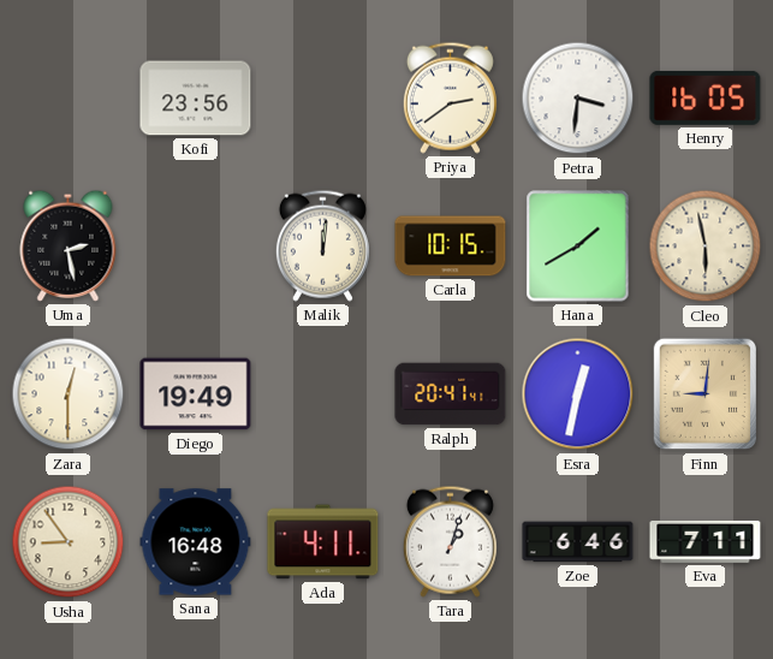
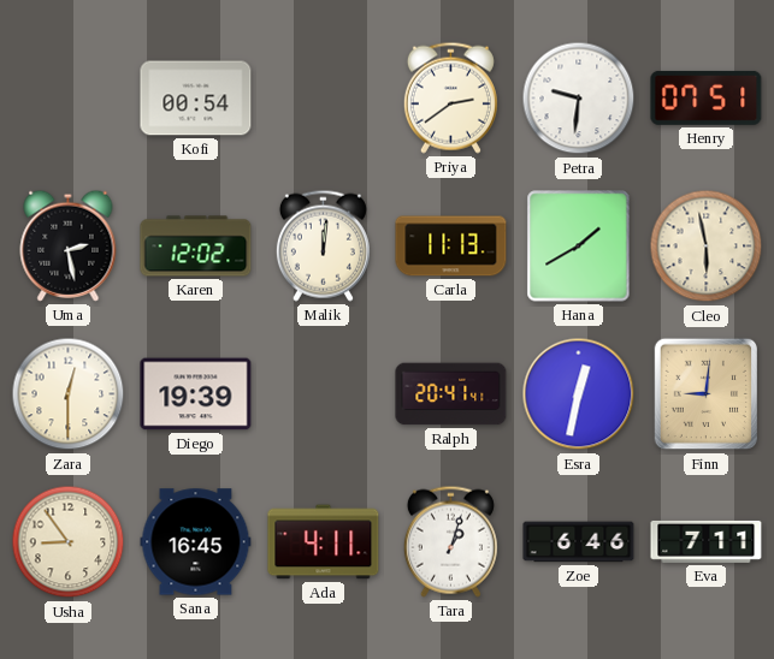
Kofi: 23:56 -> 00:54
Petra: 3:31 -> 9:31
Henry: 16:05 -> 07:51
Karen: none -> 12:02
Carla: 10:15 -> 11:13
Diego: 19:49 -> 19:39
Sana: 16:48 -> 16:45
